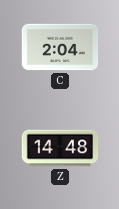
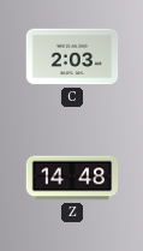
C: 2:04 -> 2:03
